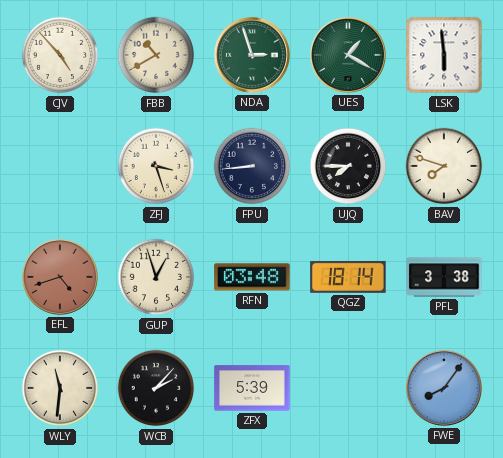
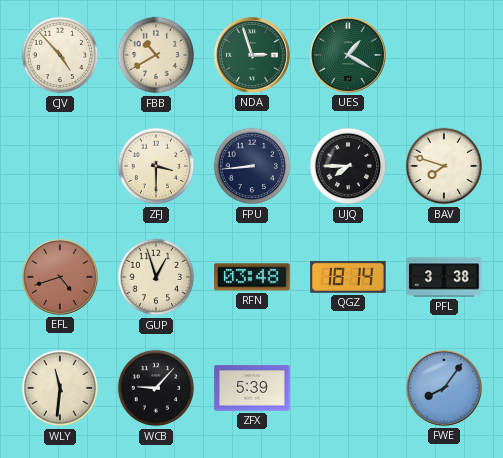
LSK: 5:59 -> none
ZFJ: 3:27 -> 3:30
WCB: 2:07 -> 9:07
